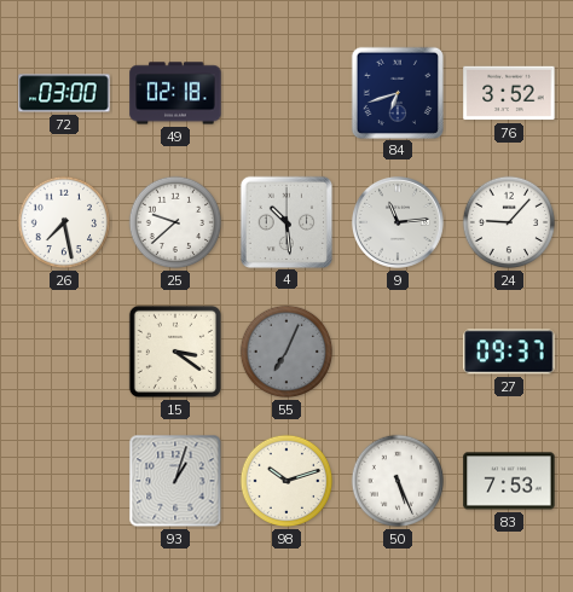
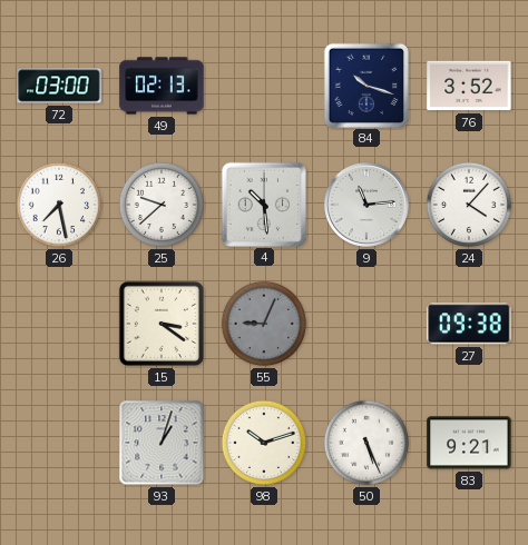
49: 02:18 -> 02:13
84: 6:42 -> 10:18
24: 9:07 -> 4:07
55: 7:04 -> 9:04
27: 09:37 -> 09:38
83: 7:53 -> 9:21
